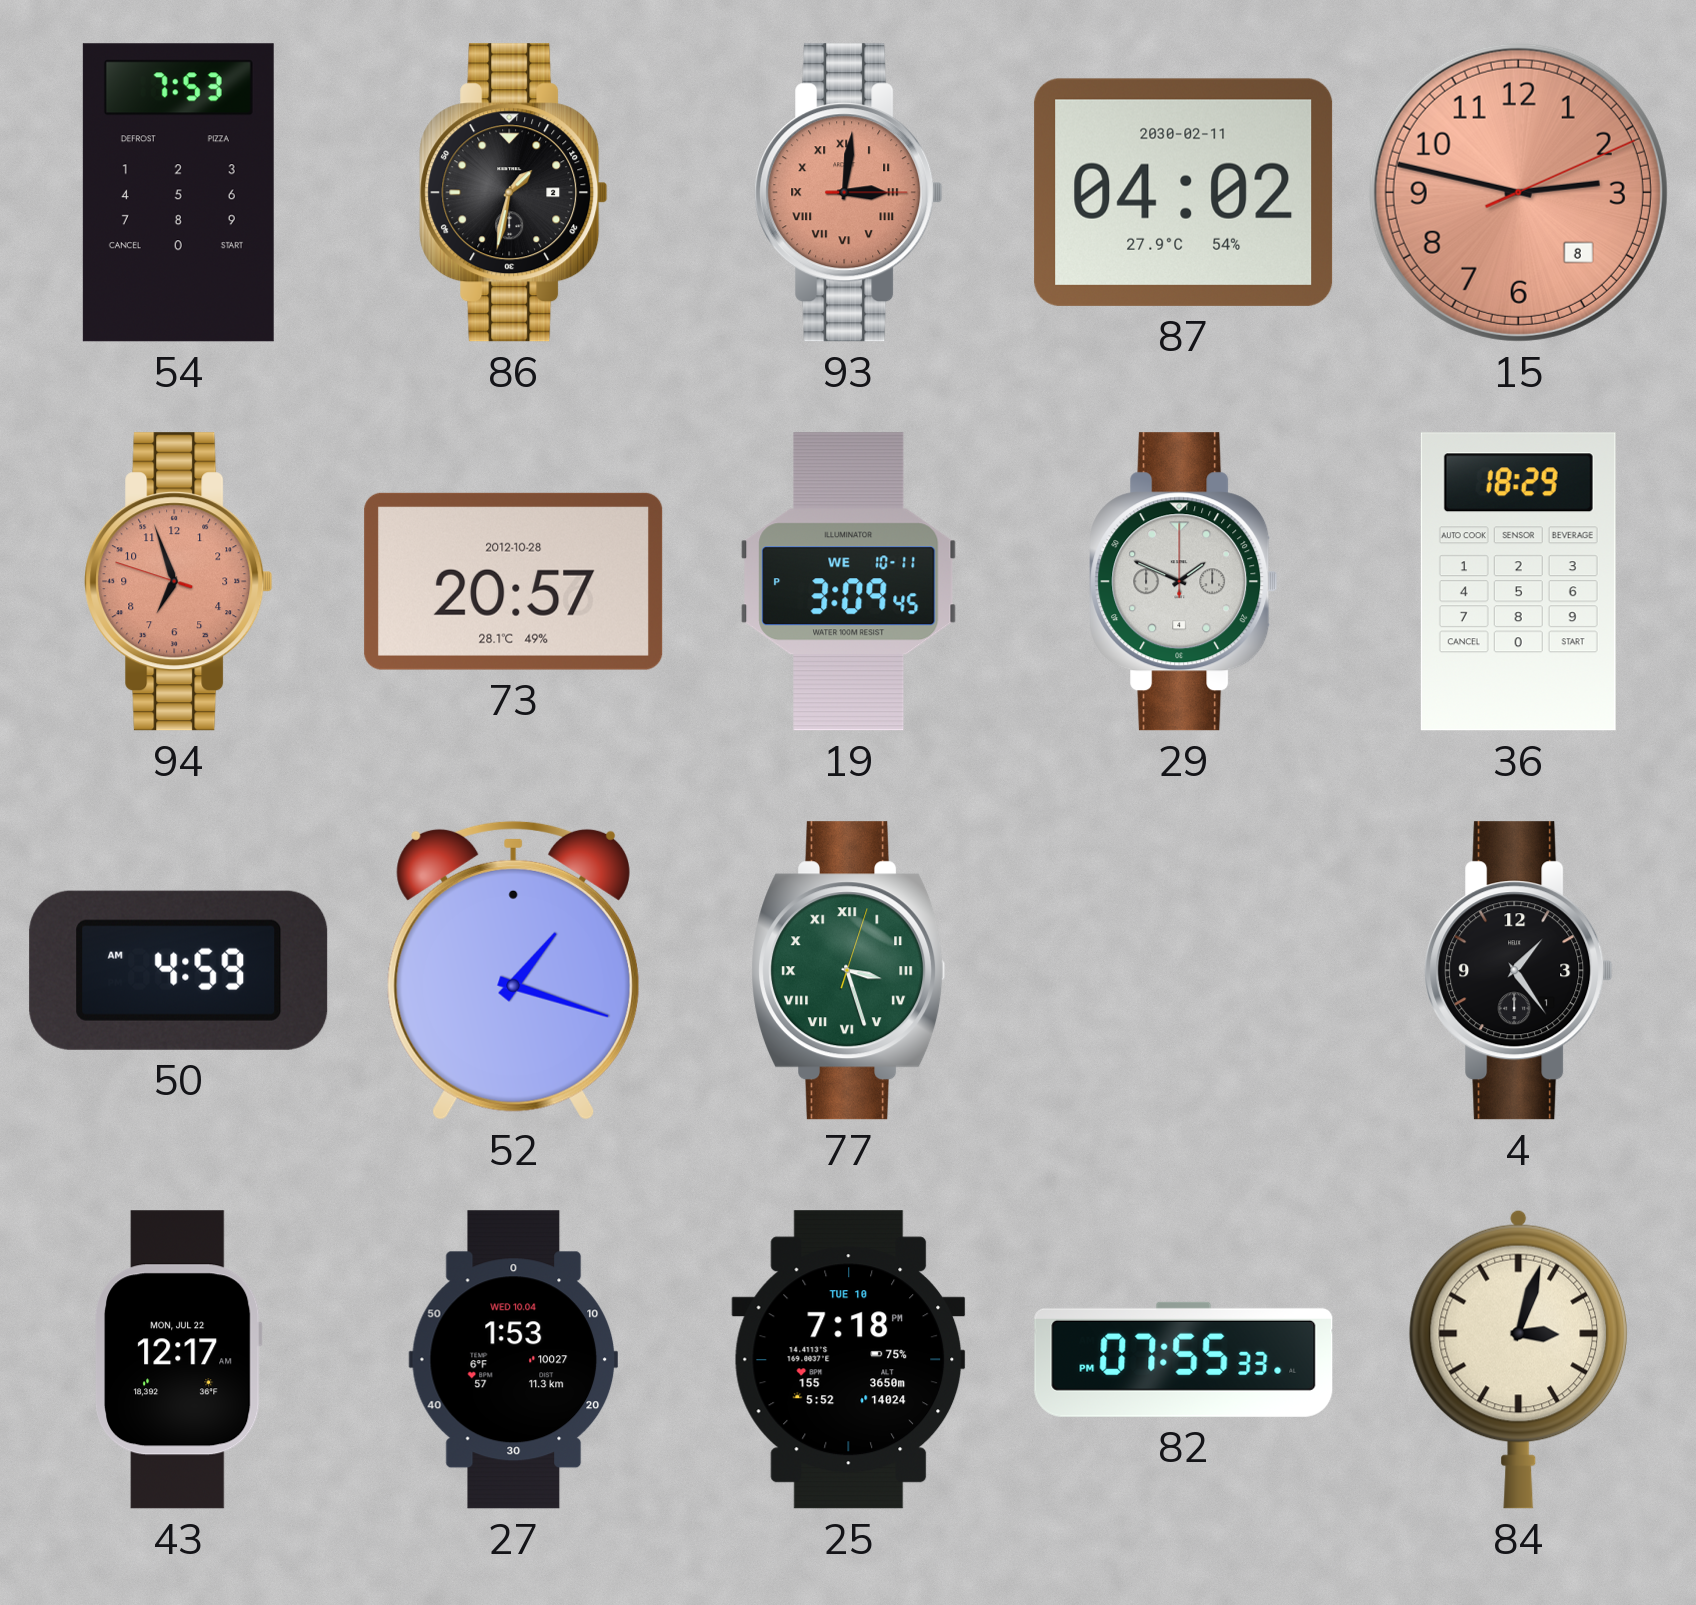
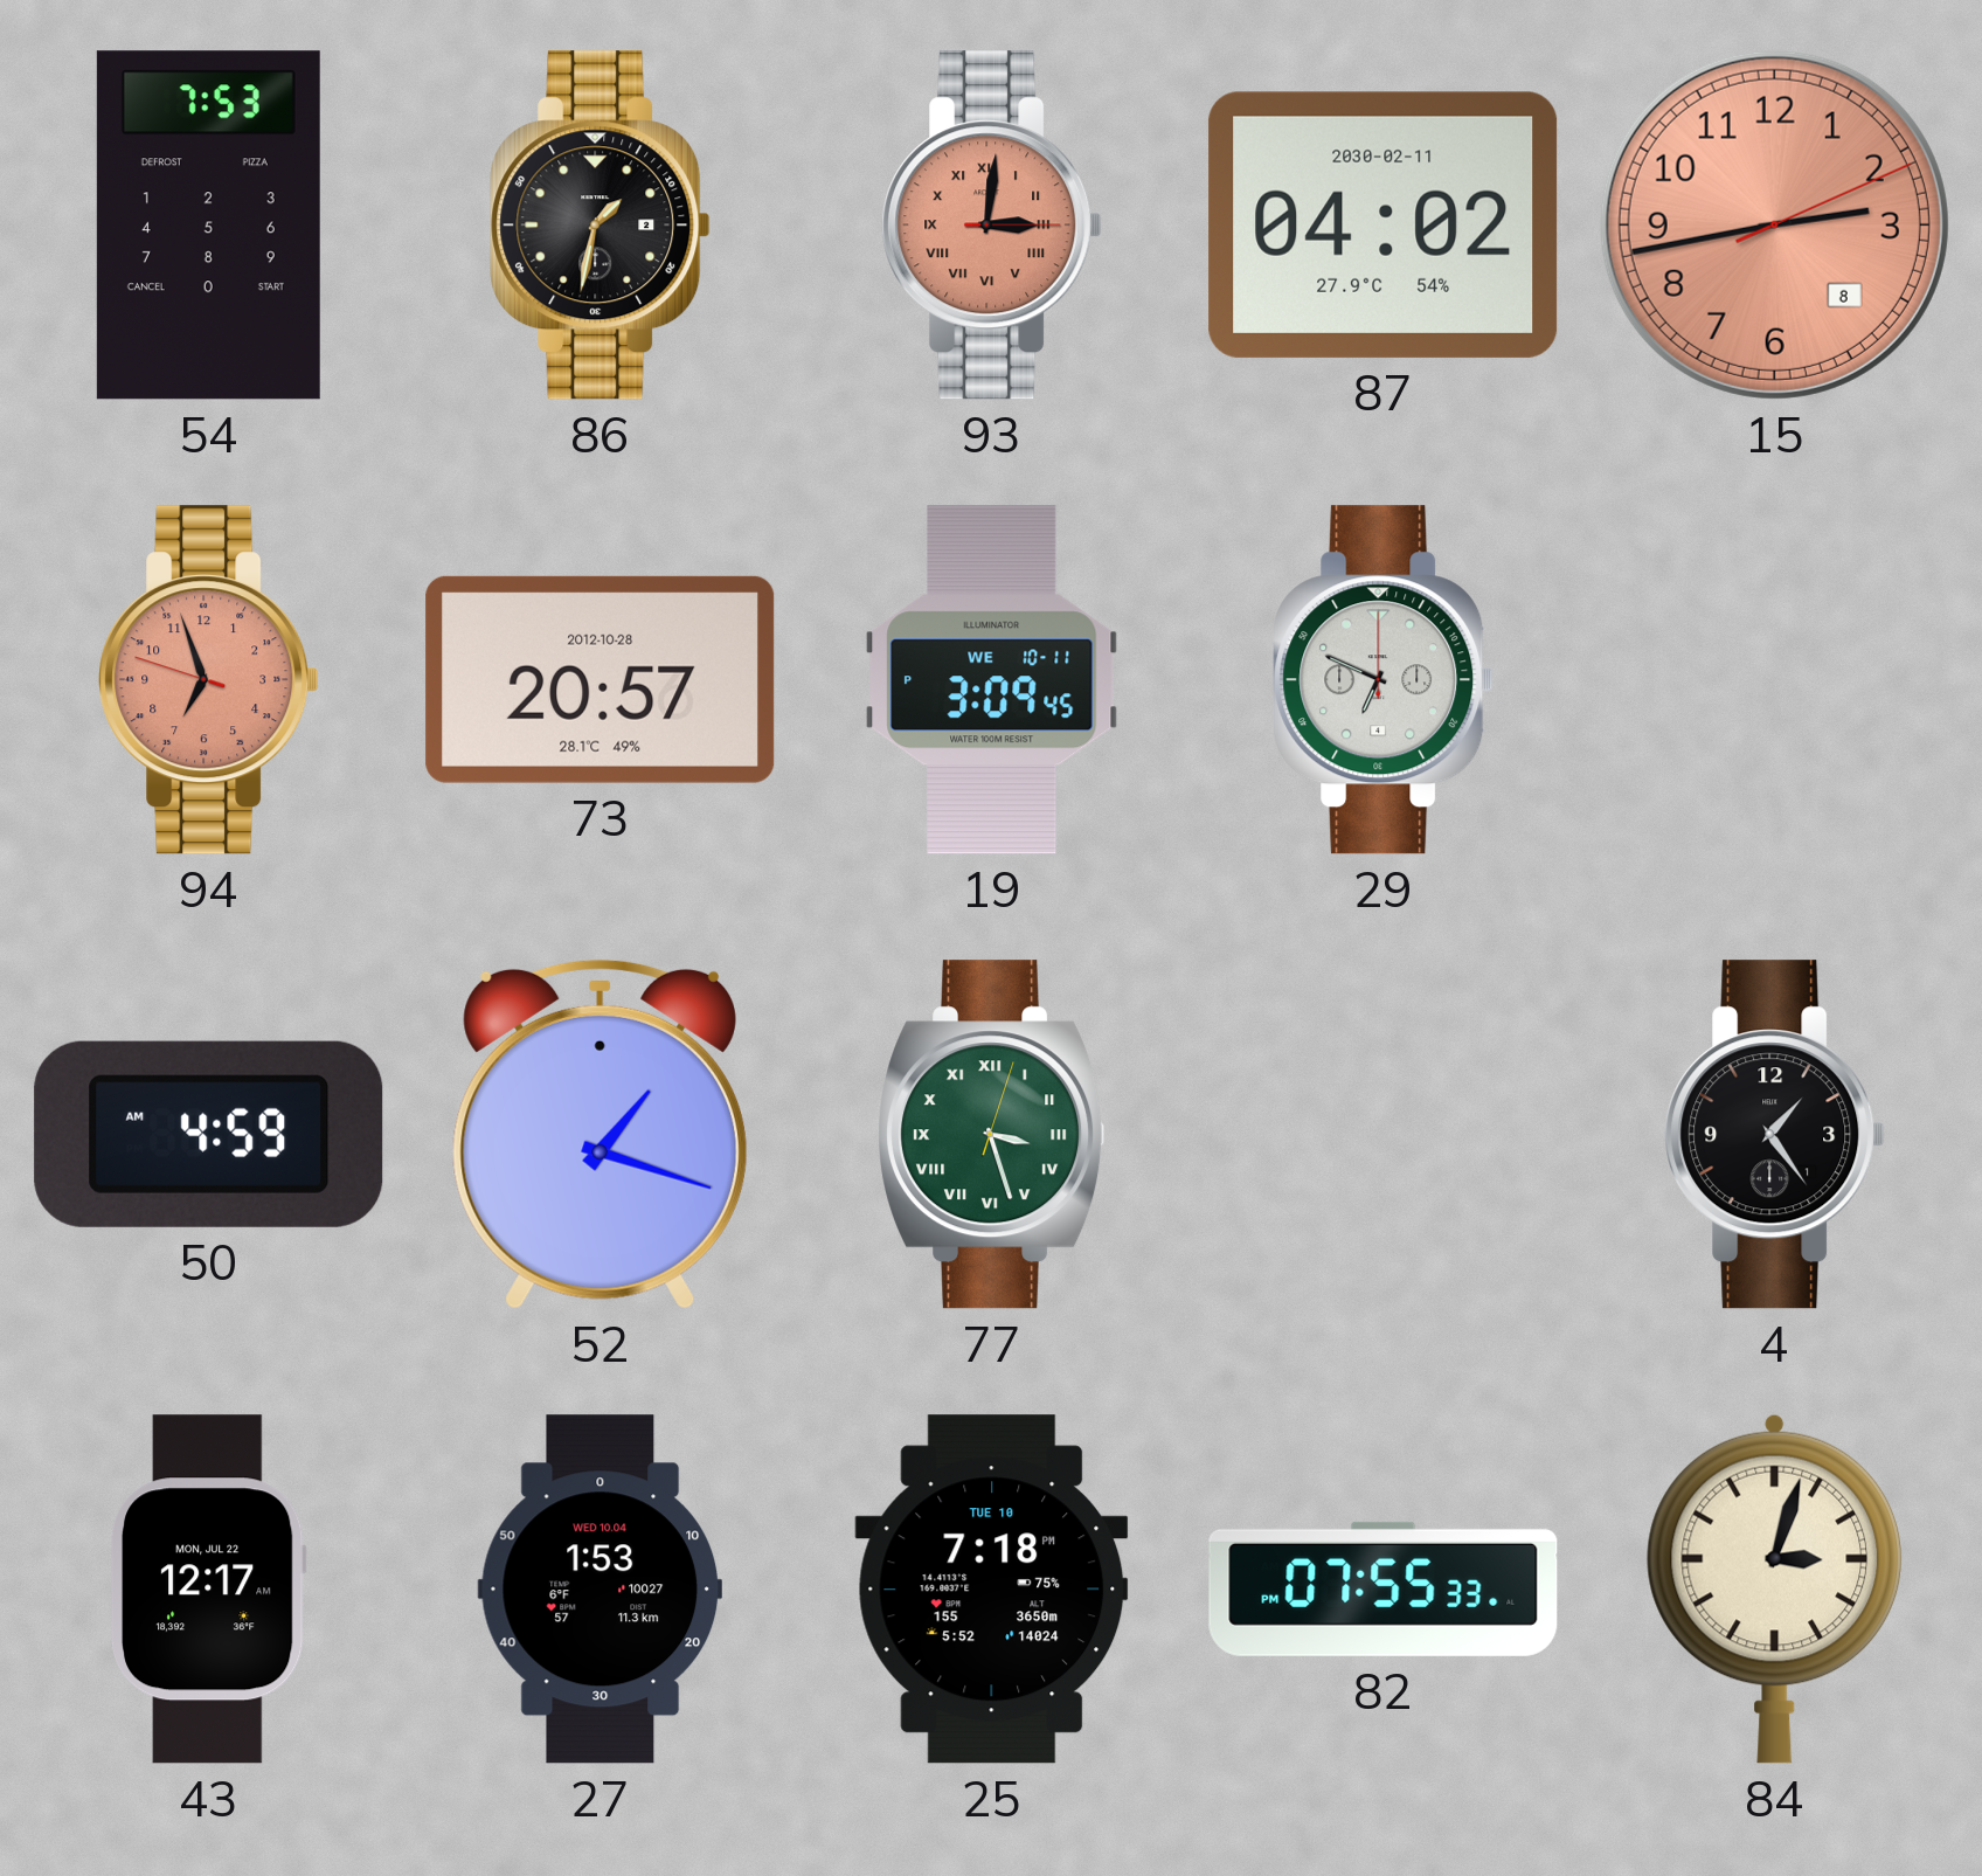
15: 2:47 -> 2:43
29: 1:49 -> 6:49
36: 18:29 -> none
